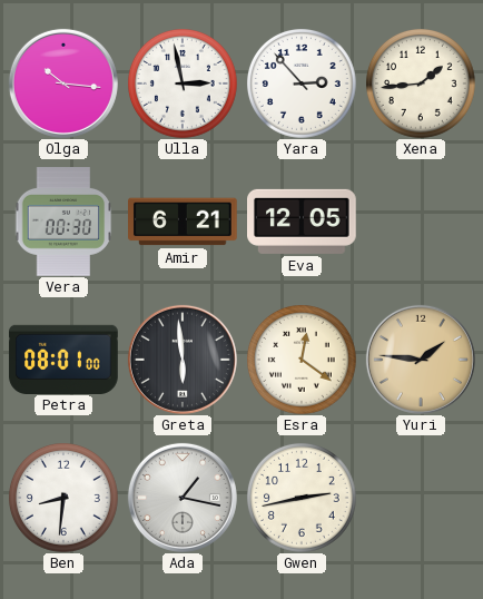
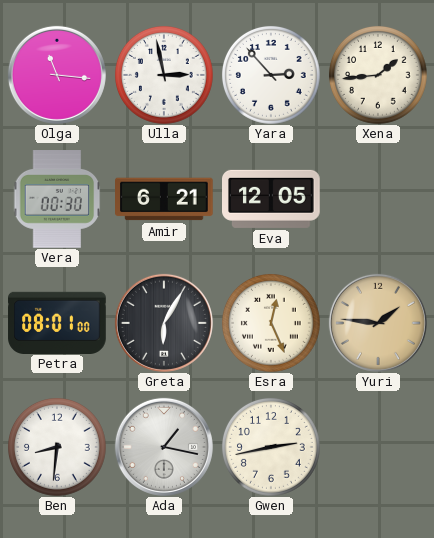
Olga: 10:16 -> 11:16
Greta: 5:59 -> 6:05
Esra: 12:21 -> 12:26
